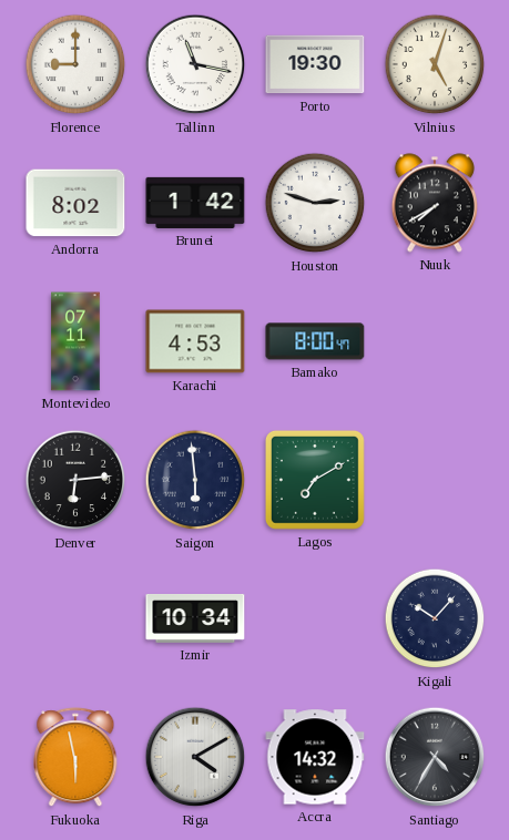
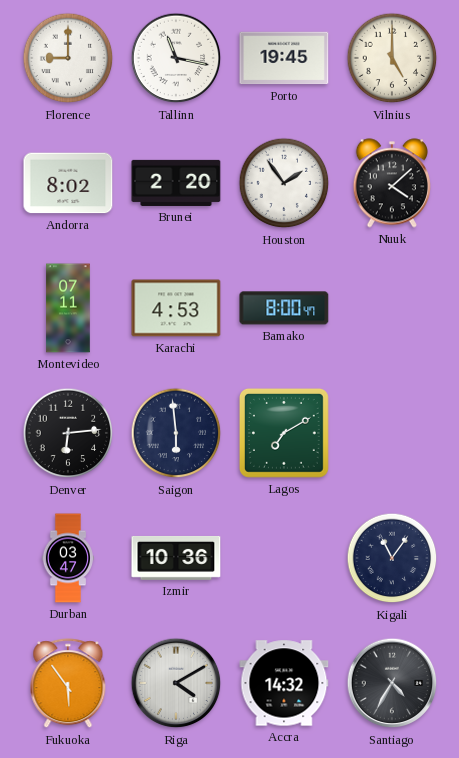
Porto: 19:30 -> 19:45
Vilnius: 5:03 -> 5:00
Brunei: 1:42 -> 2:20
Houston: 2:48 -> 1:54
Nuuk: 7:40 -> 4:08
Durban: none -> 03:47
Izmir: 10:34 -> 10:36
Kigali: 10:07 -> 11:06
Fukuoka: 5:58 -> 5:54
